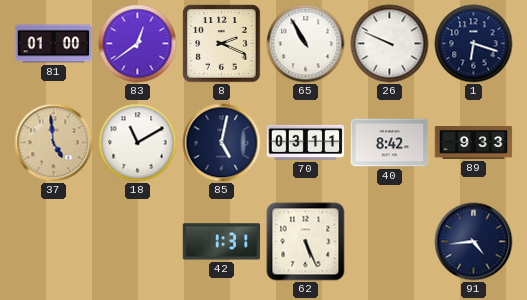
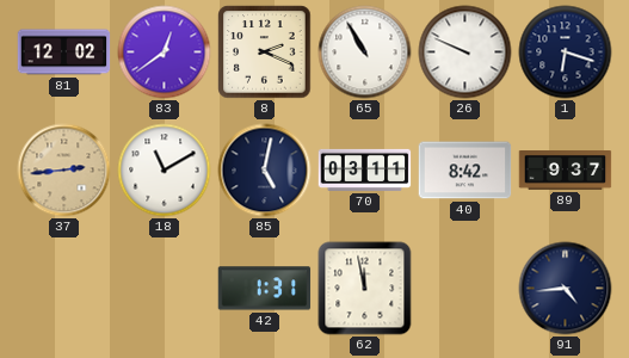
81: 01:00 -> 12:02
37: 4:59 -> 2:44
89: 9:33 -> 9:37
62: 5:26 -> 11:58
